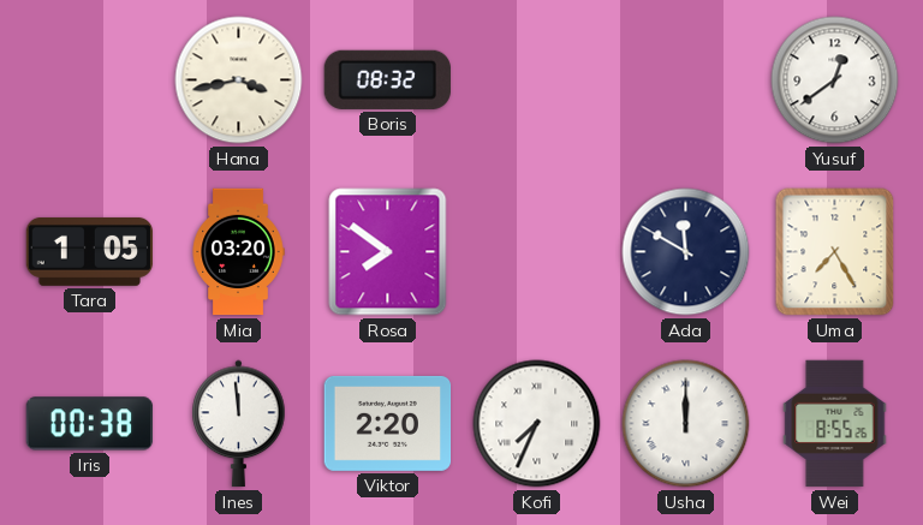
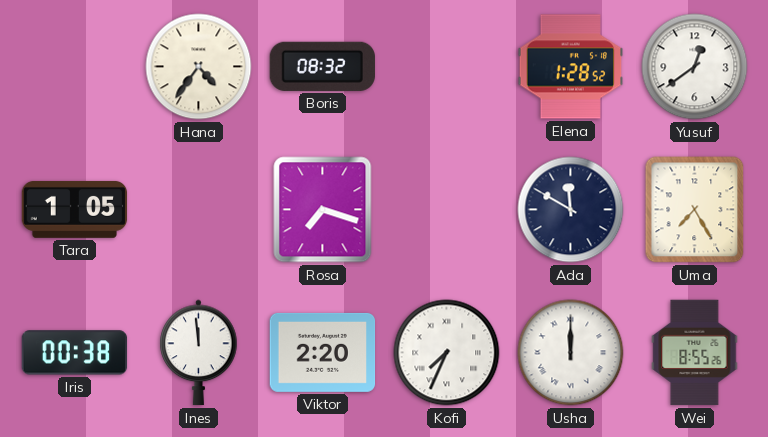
Hana: 3:43 -> 4:36
Elena: none -> 1:28
Mia: 03:20 -> none
Rosa: 7:51 -> 7:18
